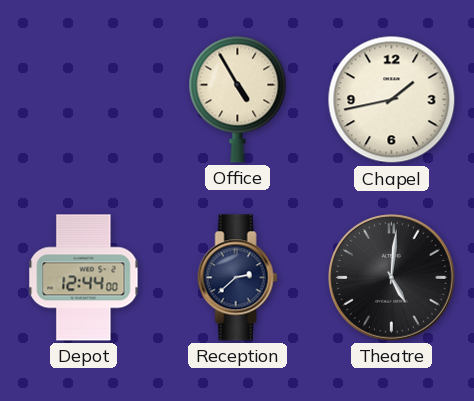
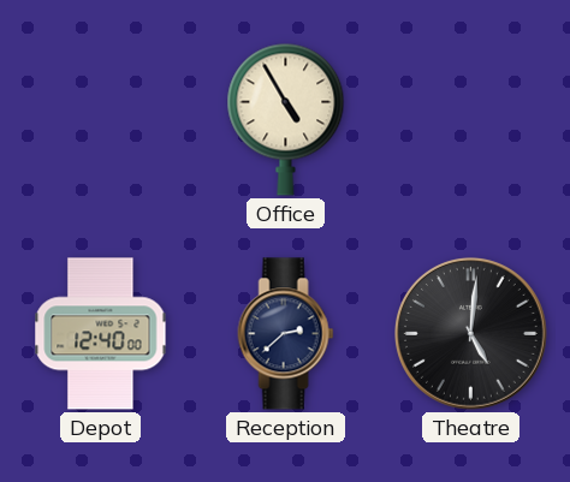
Chapel: 1:43 -> none
Depot: 12:44 -> 12:40
